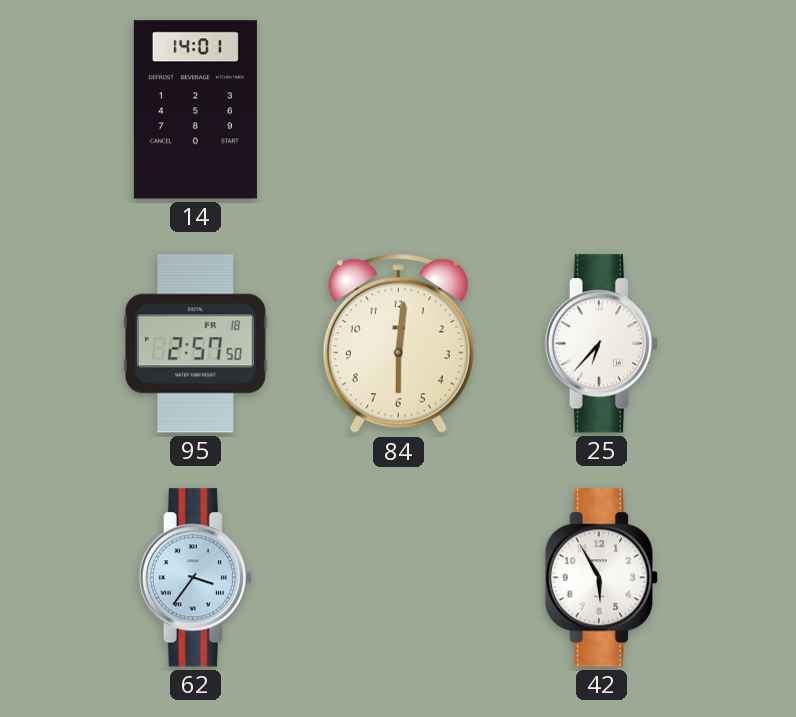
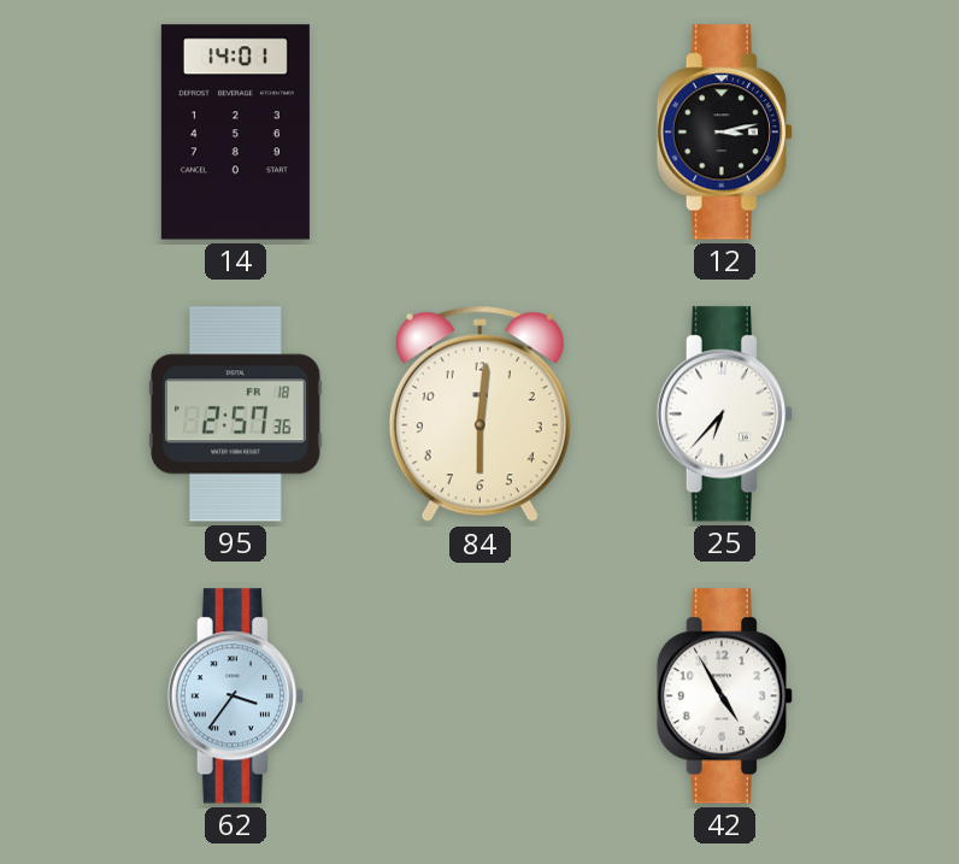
12: none -> 3:13
95: 2:57:50 -> 2:57:36
42: 5:55 -> 4:55
